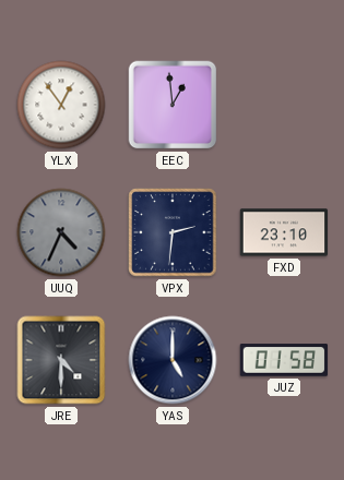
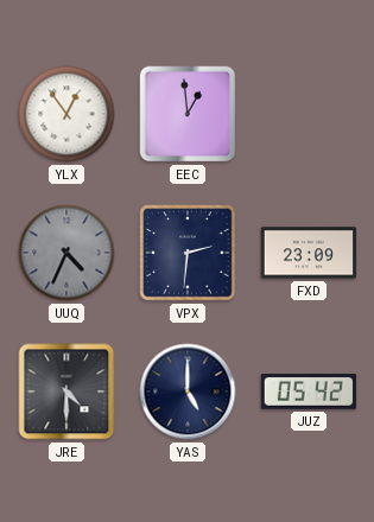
FXD: 23:10 -> 23:09
JUZ: 01:58 -> 05:42
